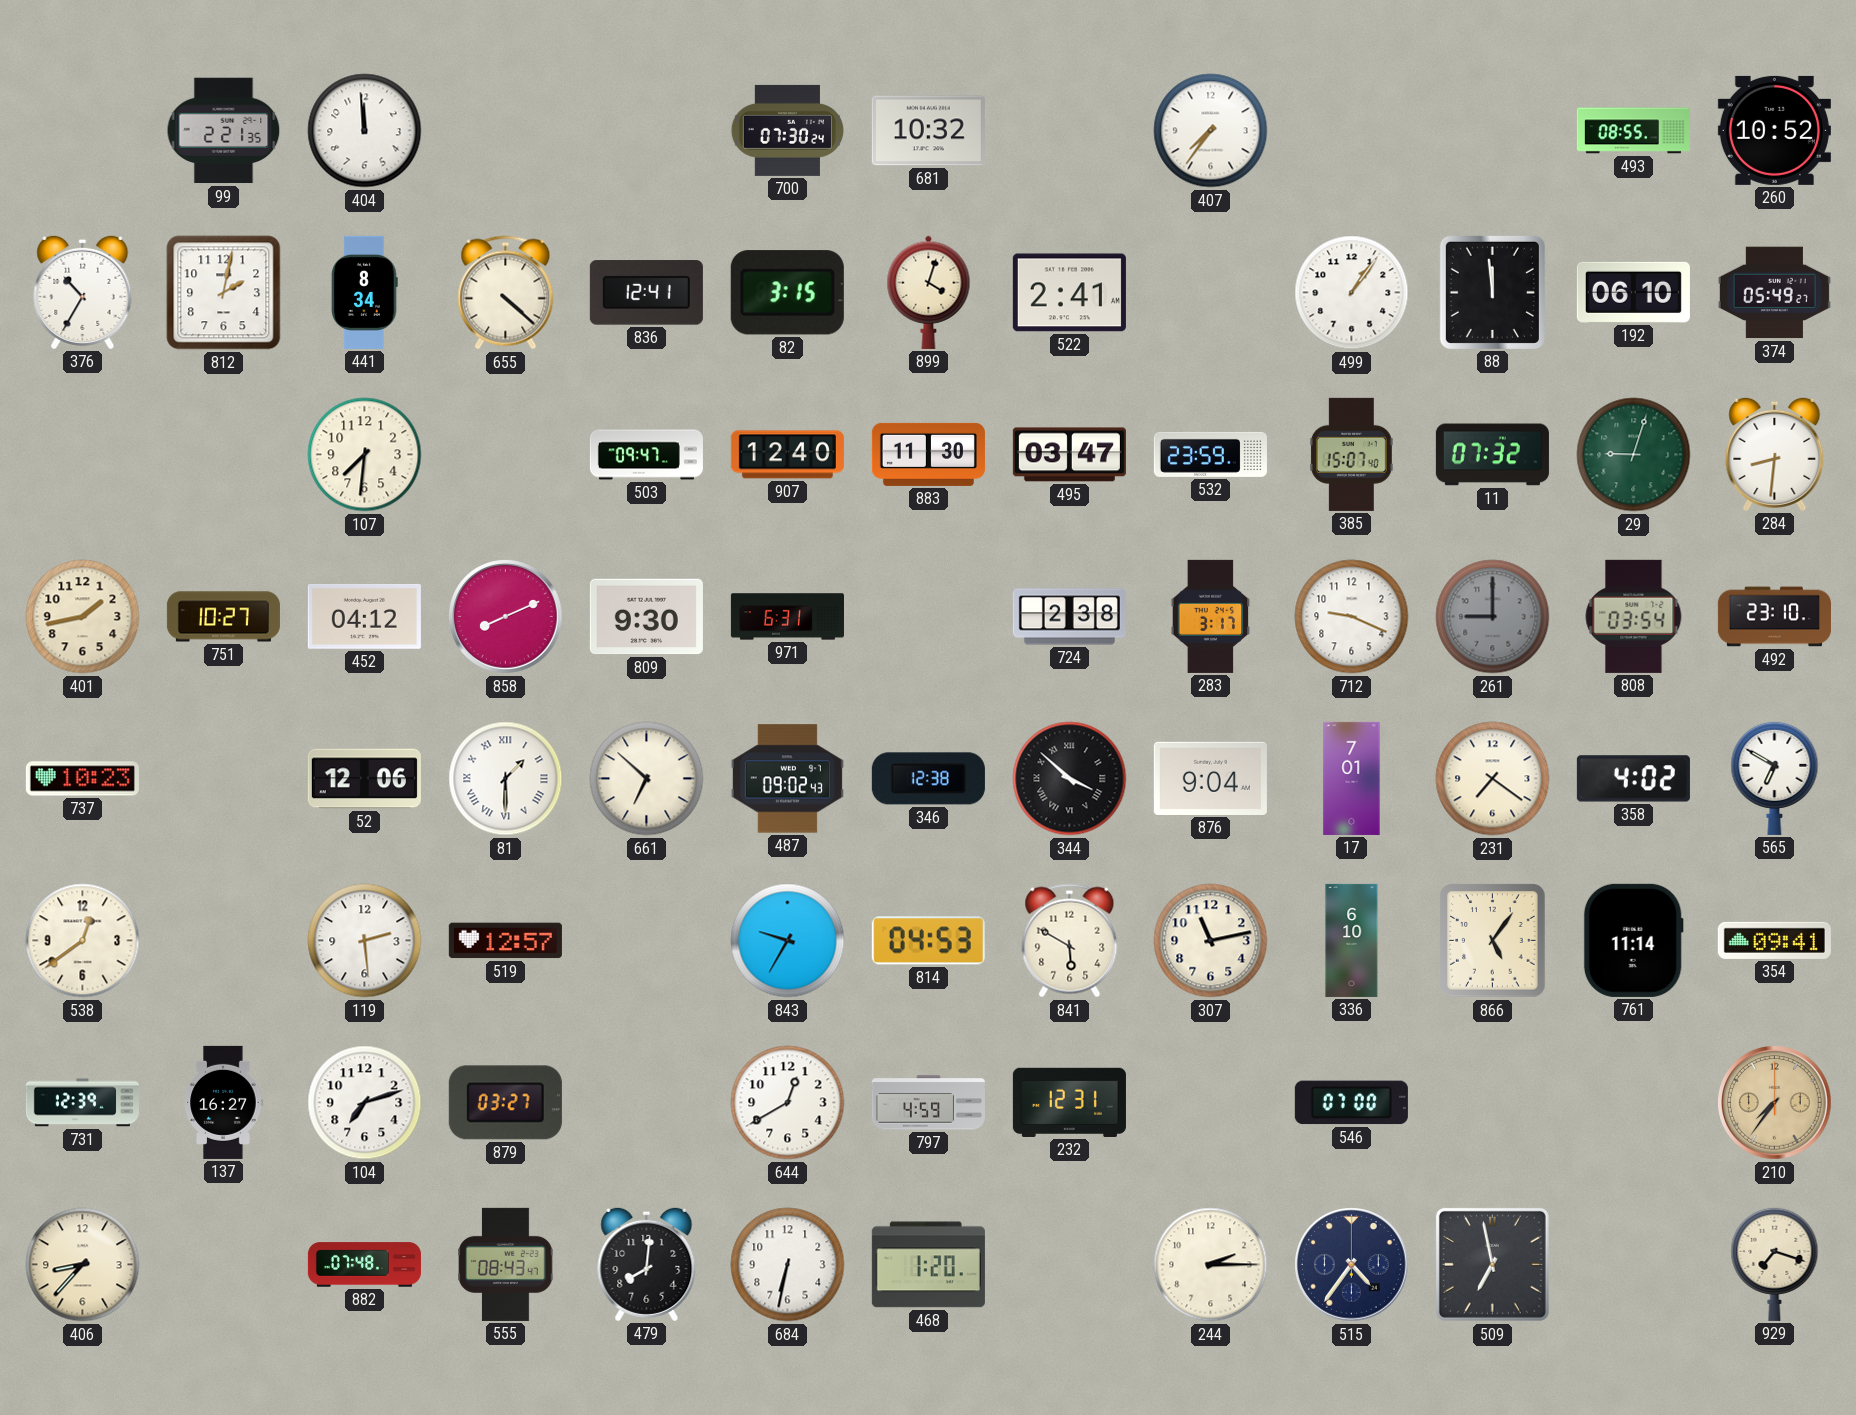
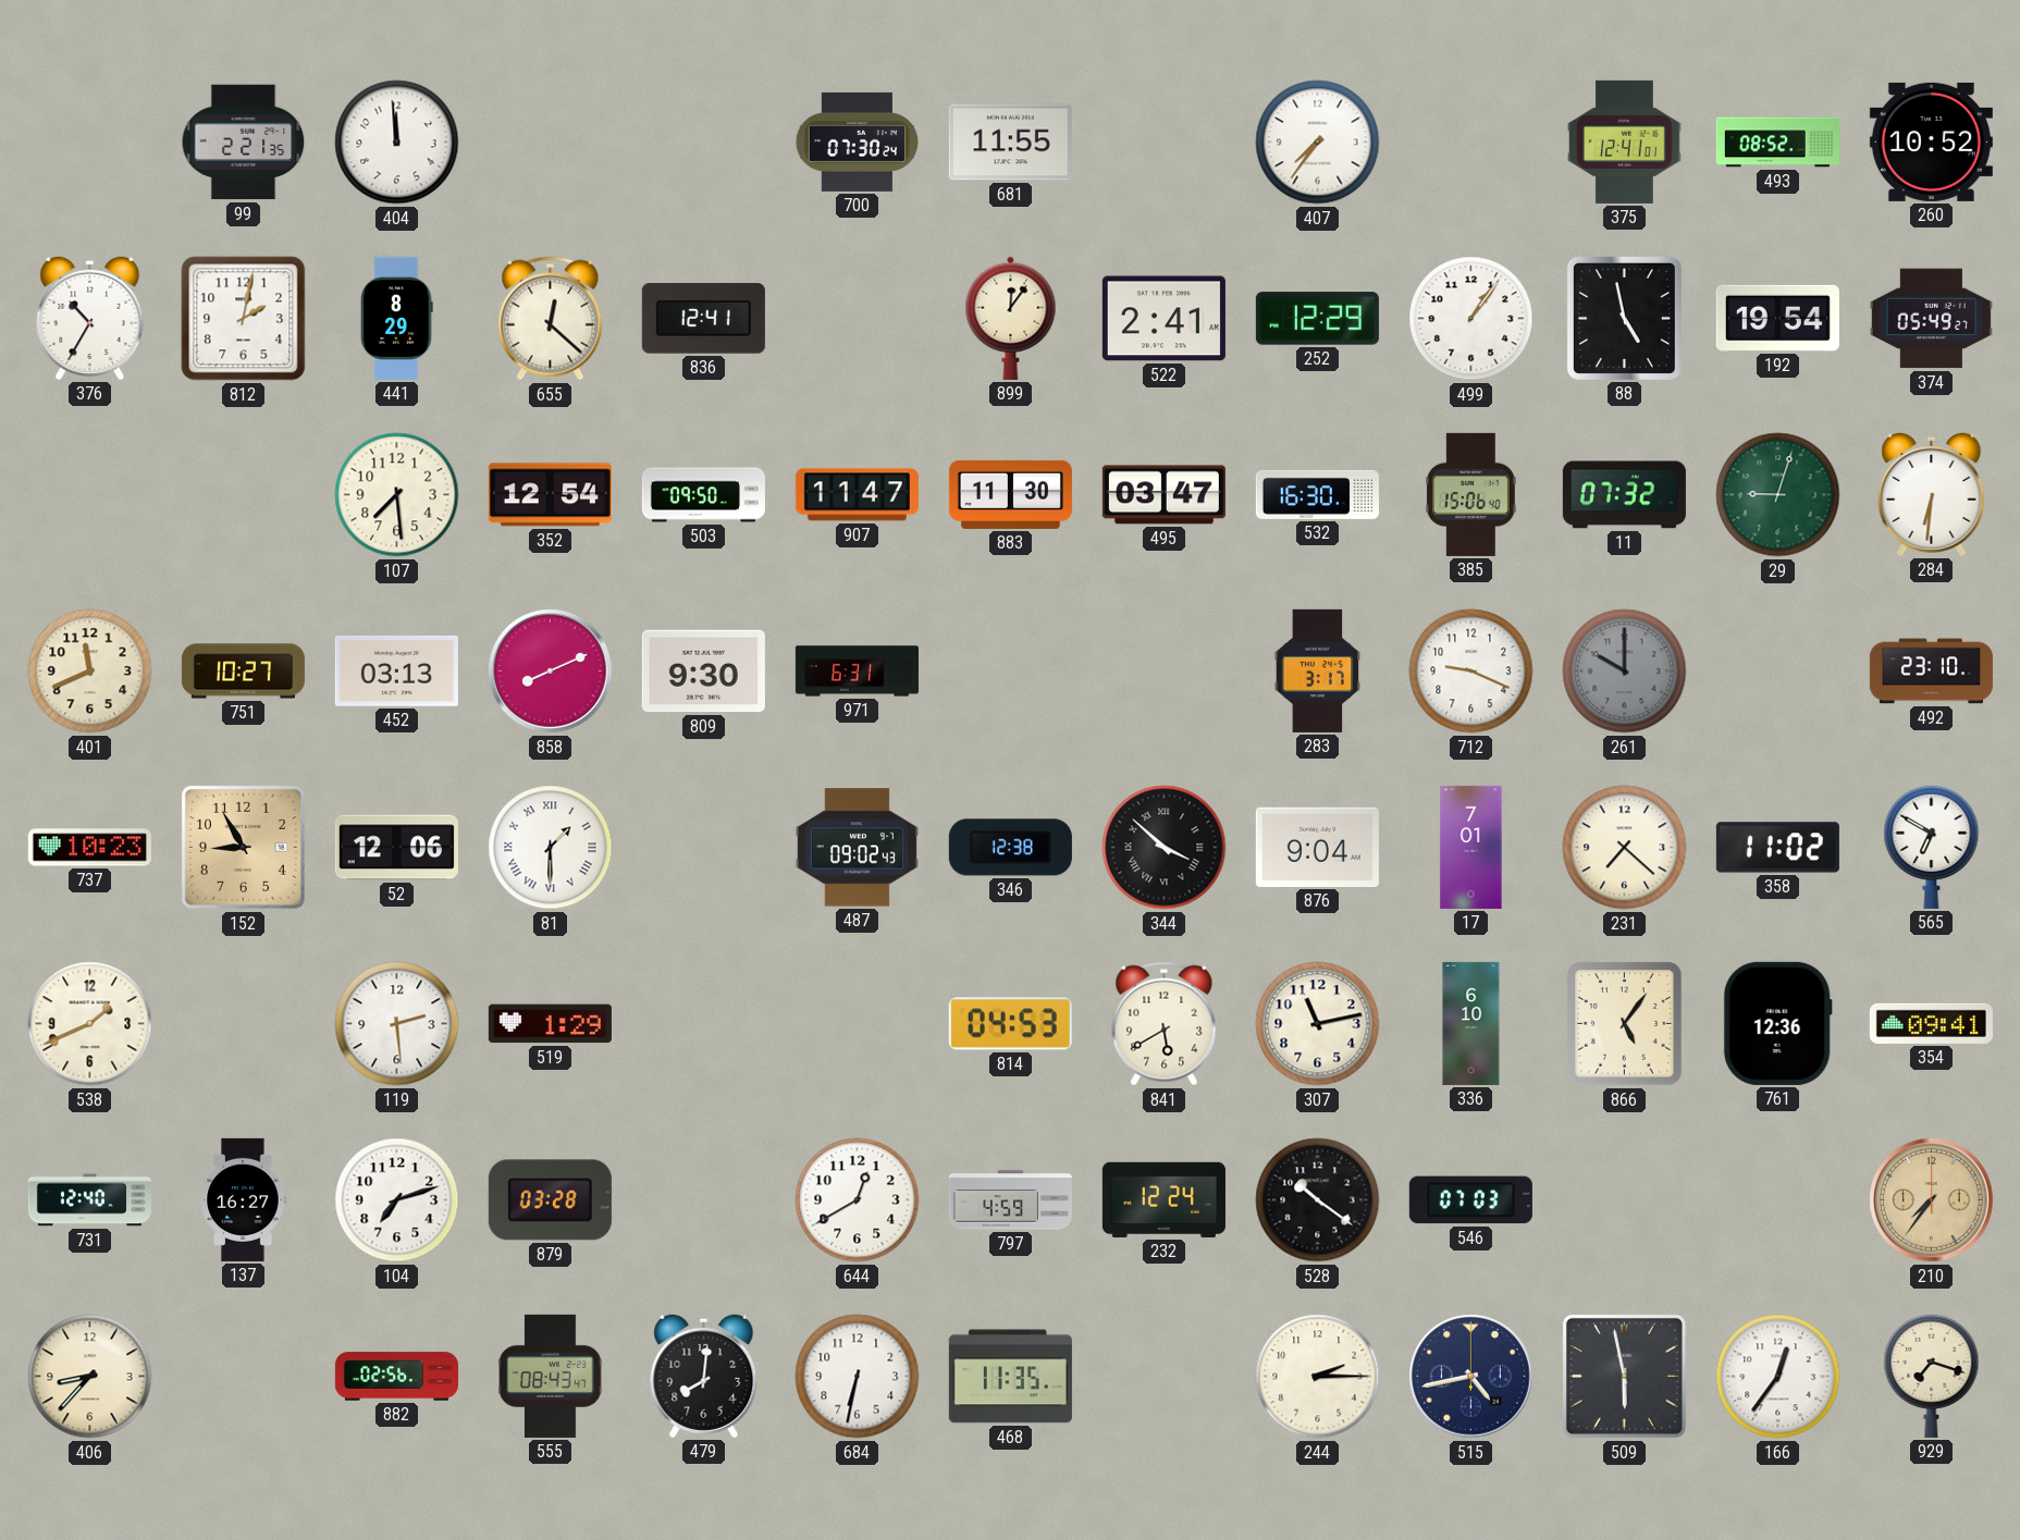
681: 10:32 -> 11:55
375: none -> 12:41
493: 08:55 -> 08:52
441: 8:34 -> 8:29
655: 4:22 -> 12:22
82: 3:15 -> none
899: 4:03 -> 12:06
252: none -> 12:29
88: 11:59 -> 4:58
192: 06:10 -> 19:54
107: 7:31 -> 7:29
352: none -> 12:54
503: 09:47 -> 09:50
907: 12:40 -> 11:47
532: 23:59 -> 16:30
385: 15:07 -> 15:06
284: 8:31 -> 6:31
401: 1:43 -> 11:41
452: 04:12 -> 03:13
724: 2:38 -> none
261: 9:00 -> 10:00
808: 03:54 -> none
152: none -> 8:55
661: 6:52 -> none
231: 7:21 -> 7:22
358: 4:02 -> 11:02
538: 12:39 -> 1:41
519: 12:57 -> 1:29
843: 9:35 -> none
841: 5:50 -> 5:40
761: 11:14 -> 12:36
731: 12:39 -> 12:40
879: 03:27 -> 03:28
232: 12:31 -> 12:24
528: none -> 10:21
546: 07:00 -> 07:03
882: 07:48 -> 02:56
468: 1:20 -> 11:35
515: 4:36 -> 4:43
509: 6:58 -> 5:58
166: none -> 12:36
